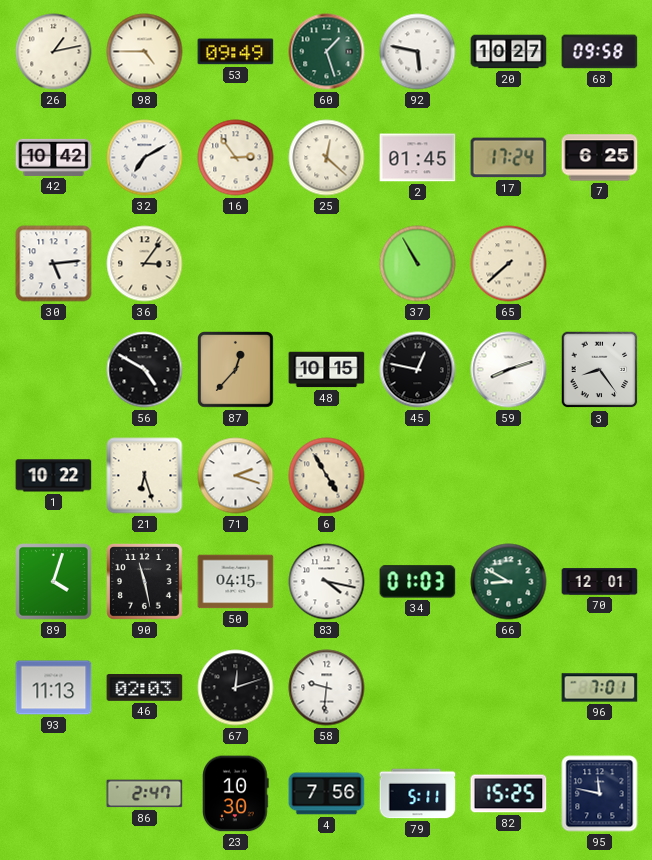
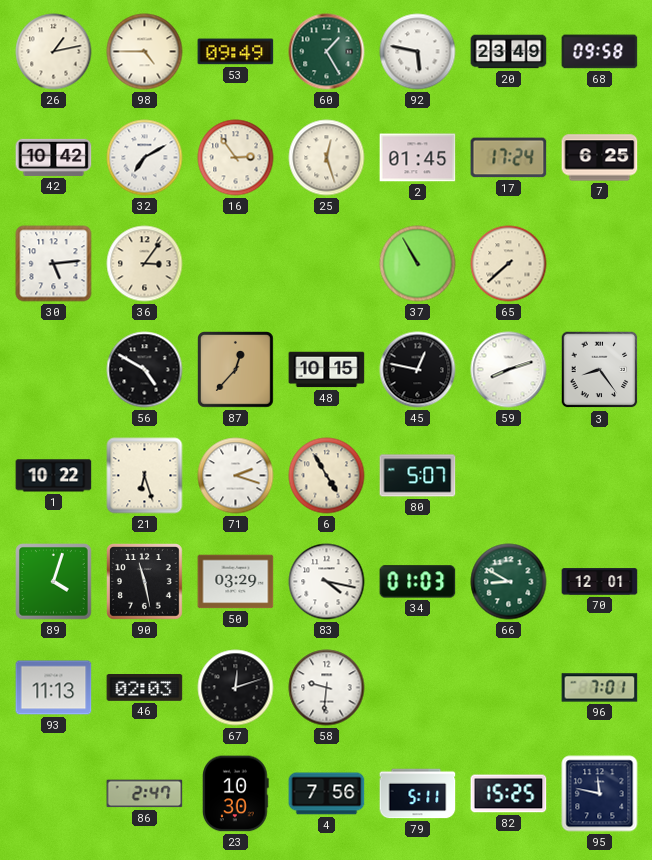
60: 1:27 -> 1:25
20: 10:27 -> 23:49
25: 12:22 -> 12:27
80: none -> 5:07
50: 04:15 -> 03:29
